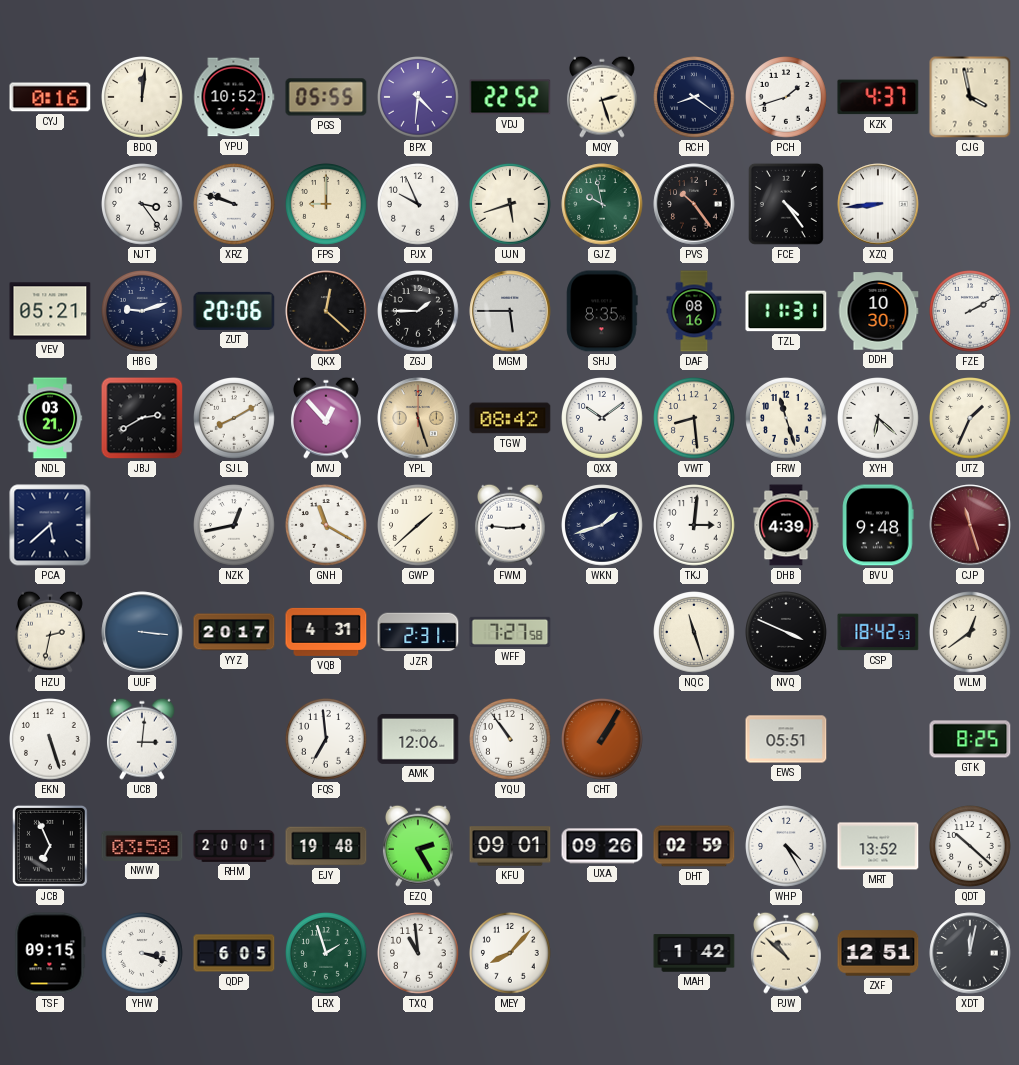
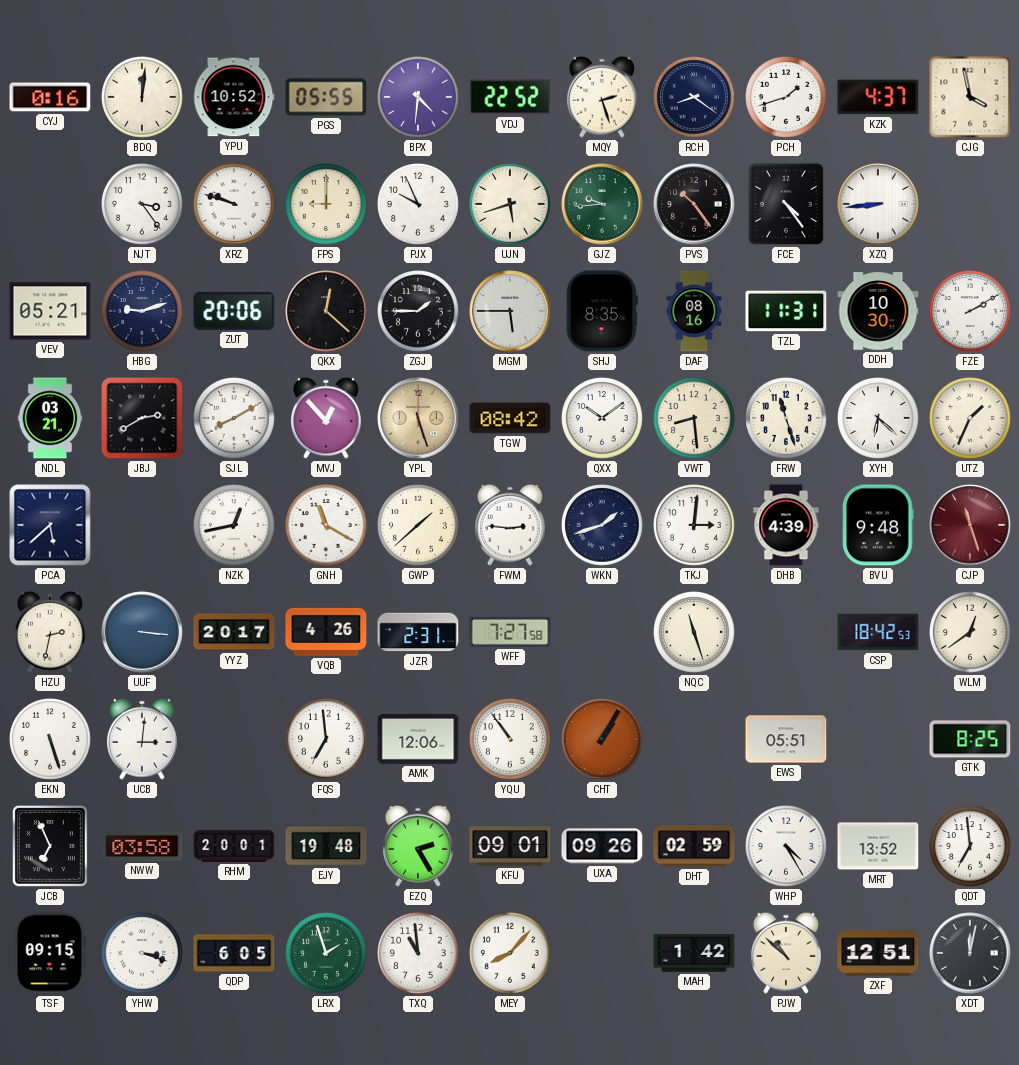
GJZ: 9:58 -> 9:44
VQB: 4:31 -> 4:26
NVQ: 3:49 -> none
QDT: 10:22 -> 6:59
